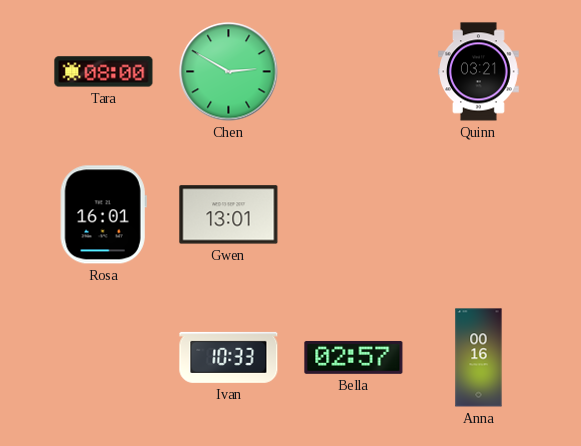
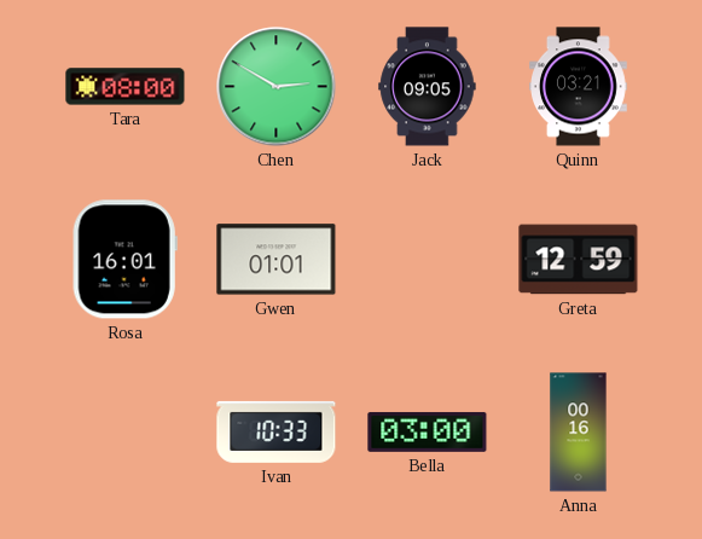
Jack: none -> 09:05
Gwen: 13:01 -> 01:01
Greta: none -> 12:59
Bella: 02:57 -> 03:00
